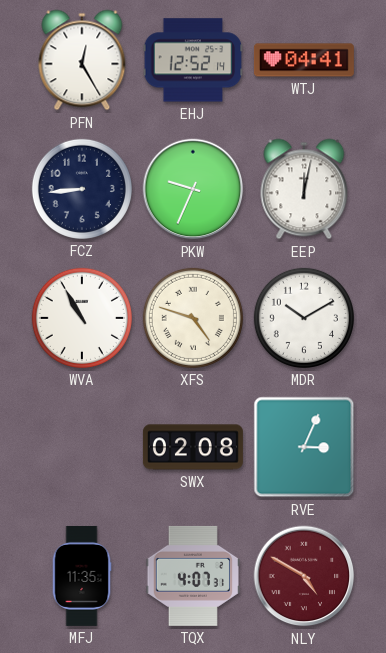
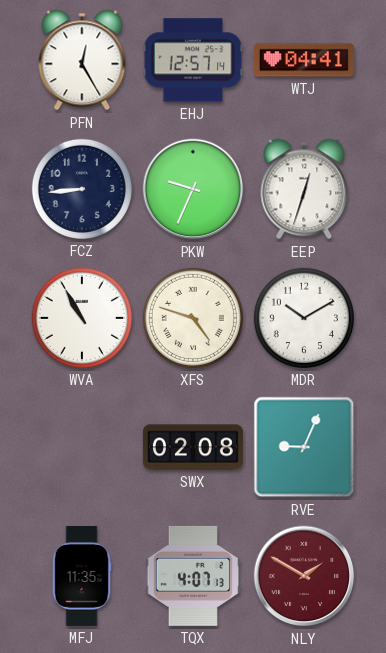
EHJ: 12:52 -> 12:57
EEP: 12:02 -> 12:33
RVE: 3:04 -> 9:04
TQX: 4:07:31 -> 4:07:13
NLY: 4:50 -> 1:50
